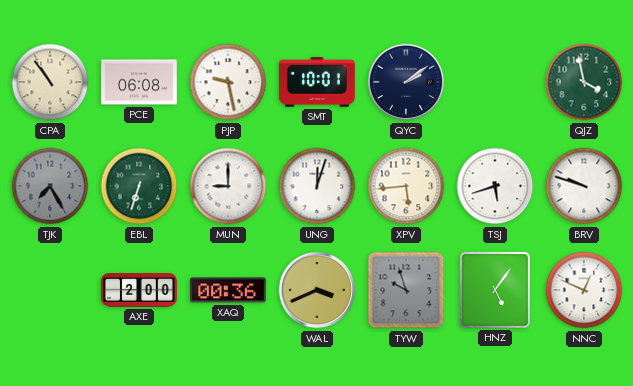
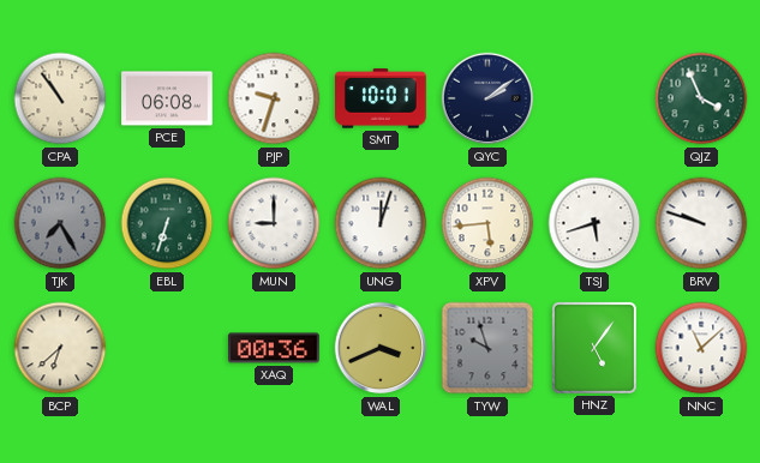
PJP: 9:28 -> 9:33
QJZ: 3:58 -> 3:56
BCP: none -> 6:38
AXE: 2:00 -> none
NNC: 12:49 -> 11:08
